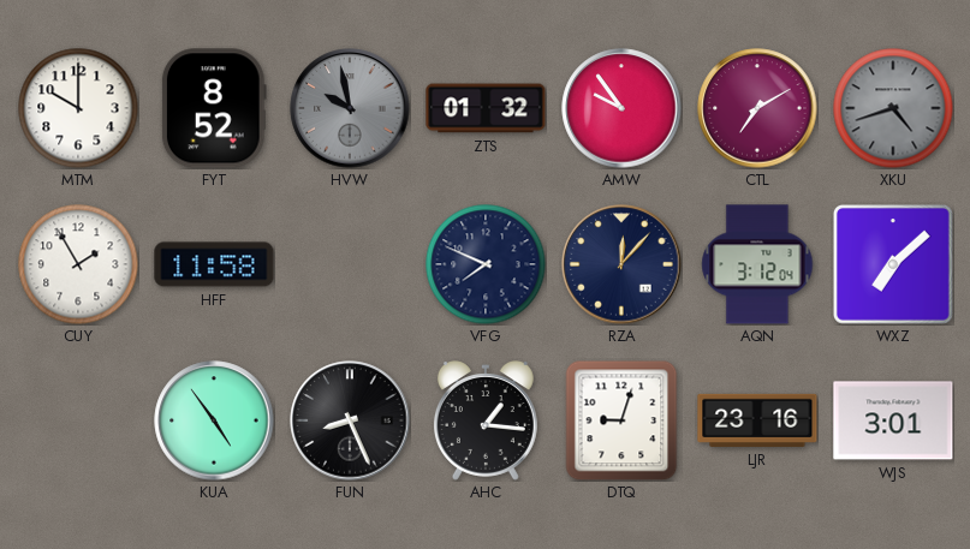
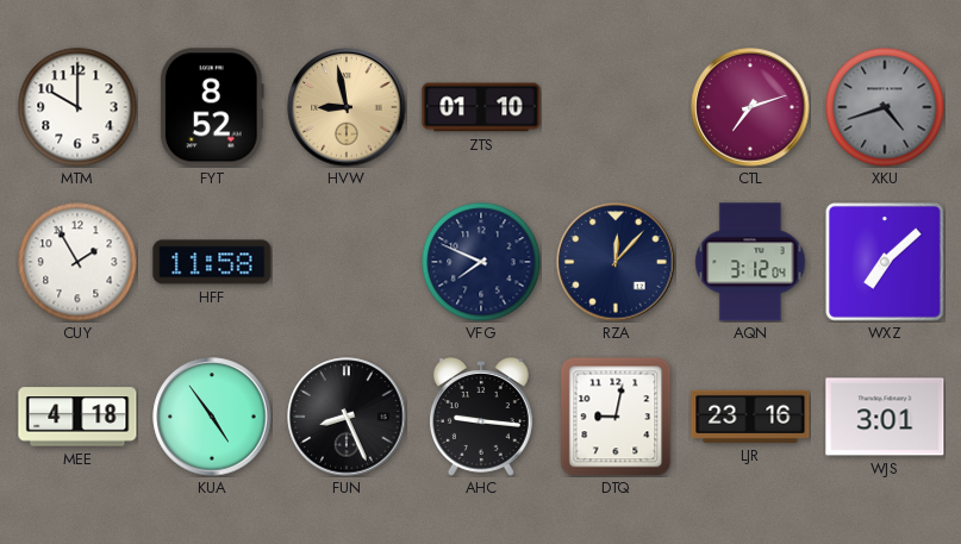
HVW: 9:58 -> 8:58
HVW dial: grey -> champagne
ZTS: 01:32 -> 01:10
AMW: 9:54 -> none
CTL: 7:10 -> 7:12
MEE: none -> 4:18
AHC: 1:16 -> 9:16
DTQ: 9:03 -> 9:02
